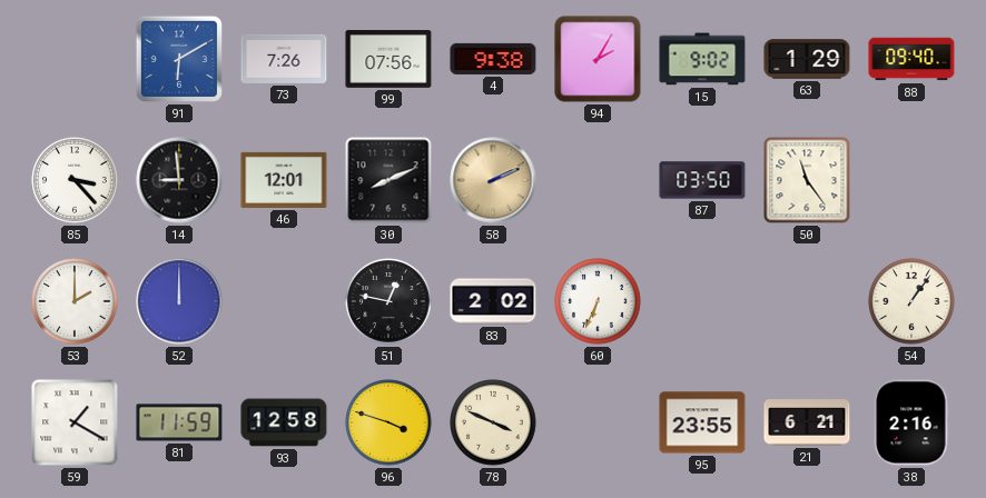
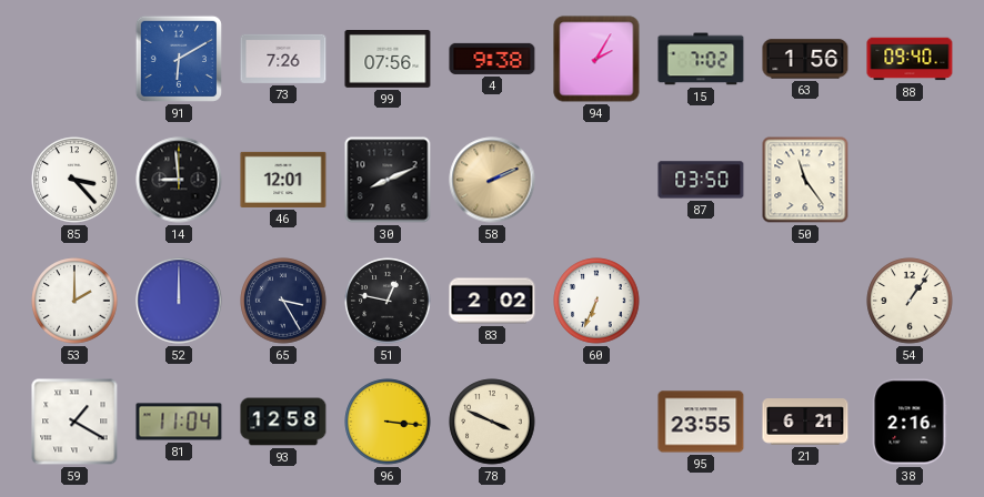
15: 9:02 -> 7:02
63: 1:29 -> 1:56
65: none -> 3:25
81: 11:59 -> 11:04
96: 3:48 -> 3:16
